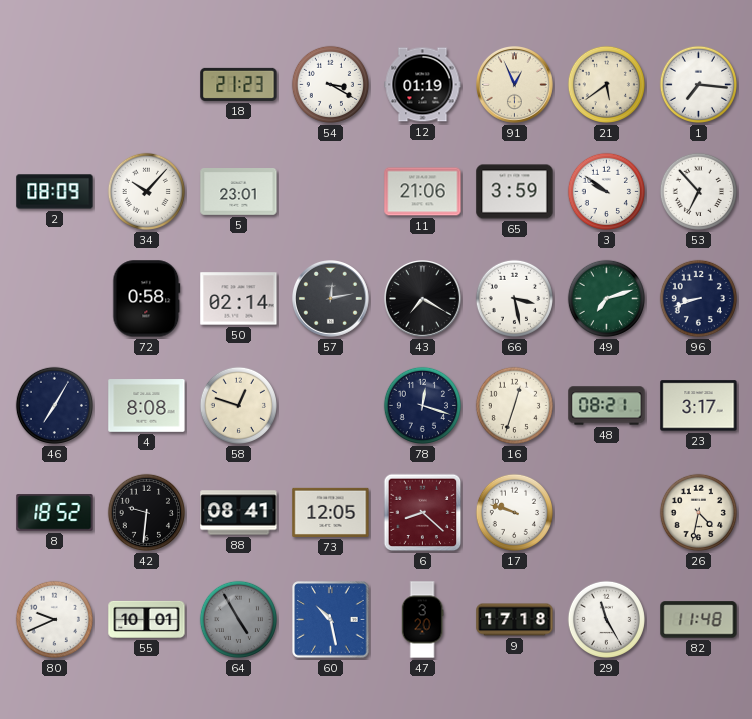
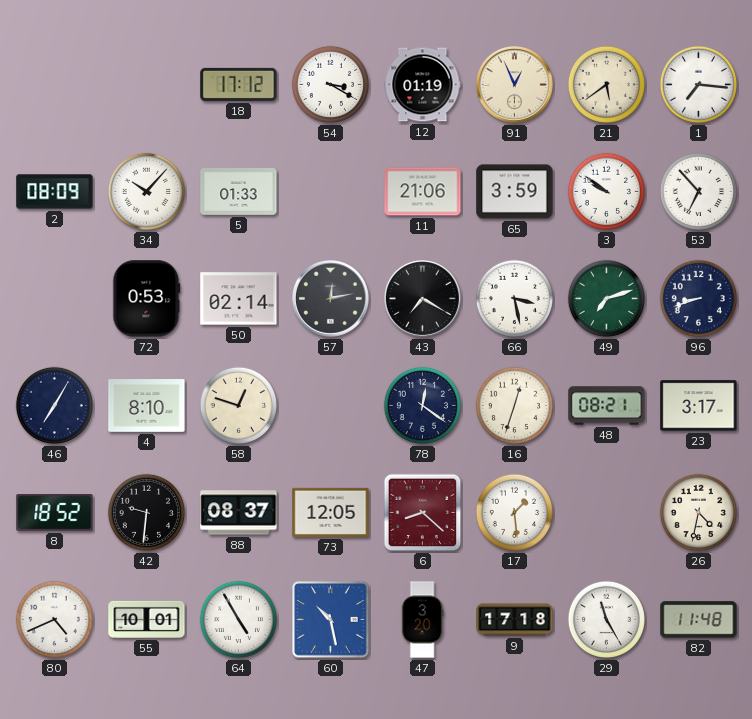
18: 21:23 -> 17:12
5: 23:01 -> 01:33
72: 0:58 -> 0:53
4: 8:08 -> 8:10
78: 12:18 -> 12:21
88: 08:41 -> 08:37
17: 9:48 -> 1:29
80: 9:41 -> 4:41
64 dial: grey -> white
